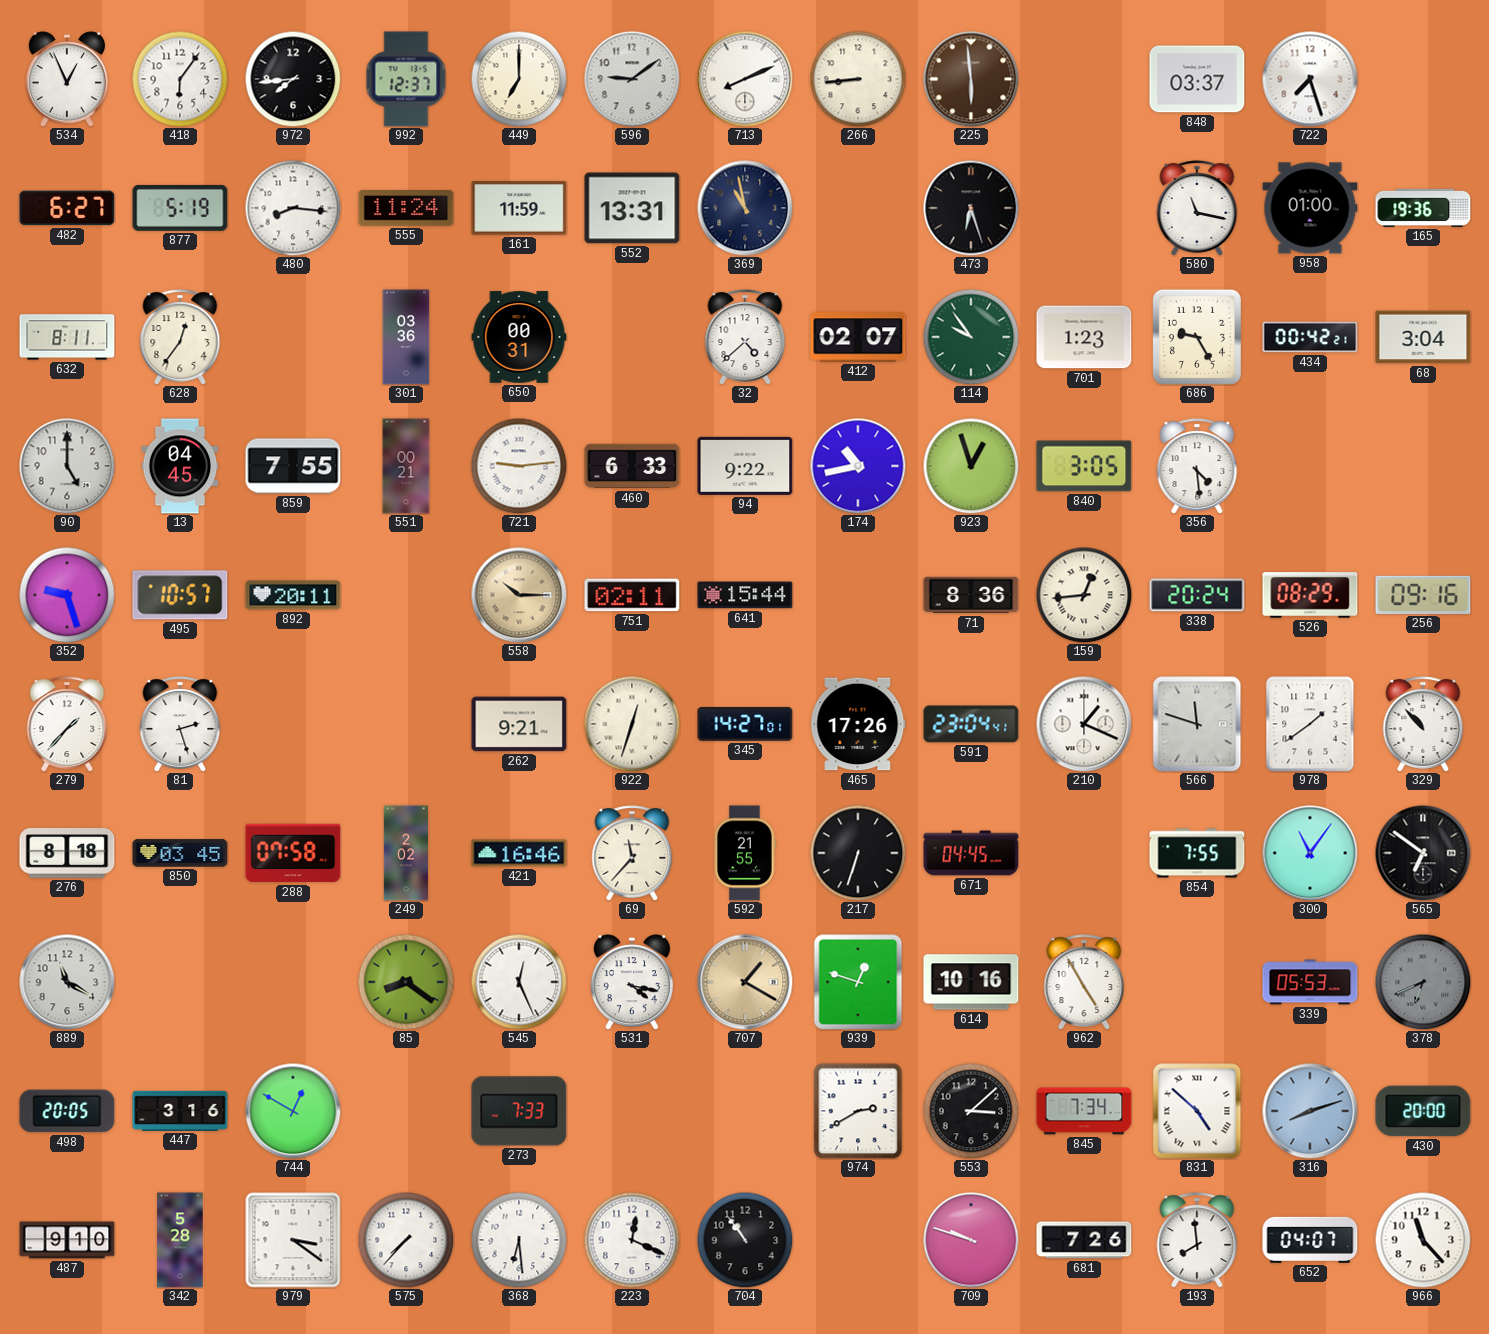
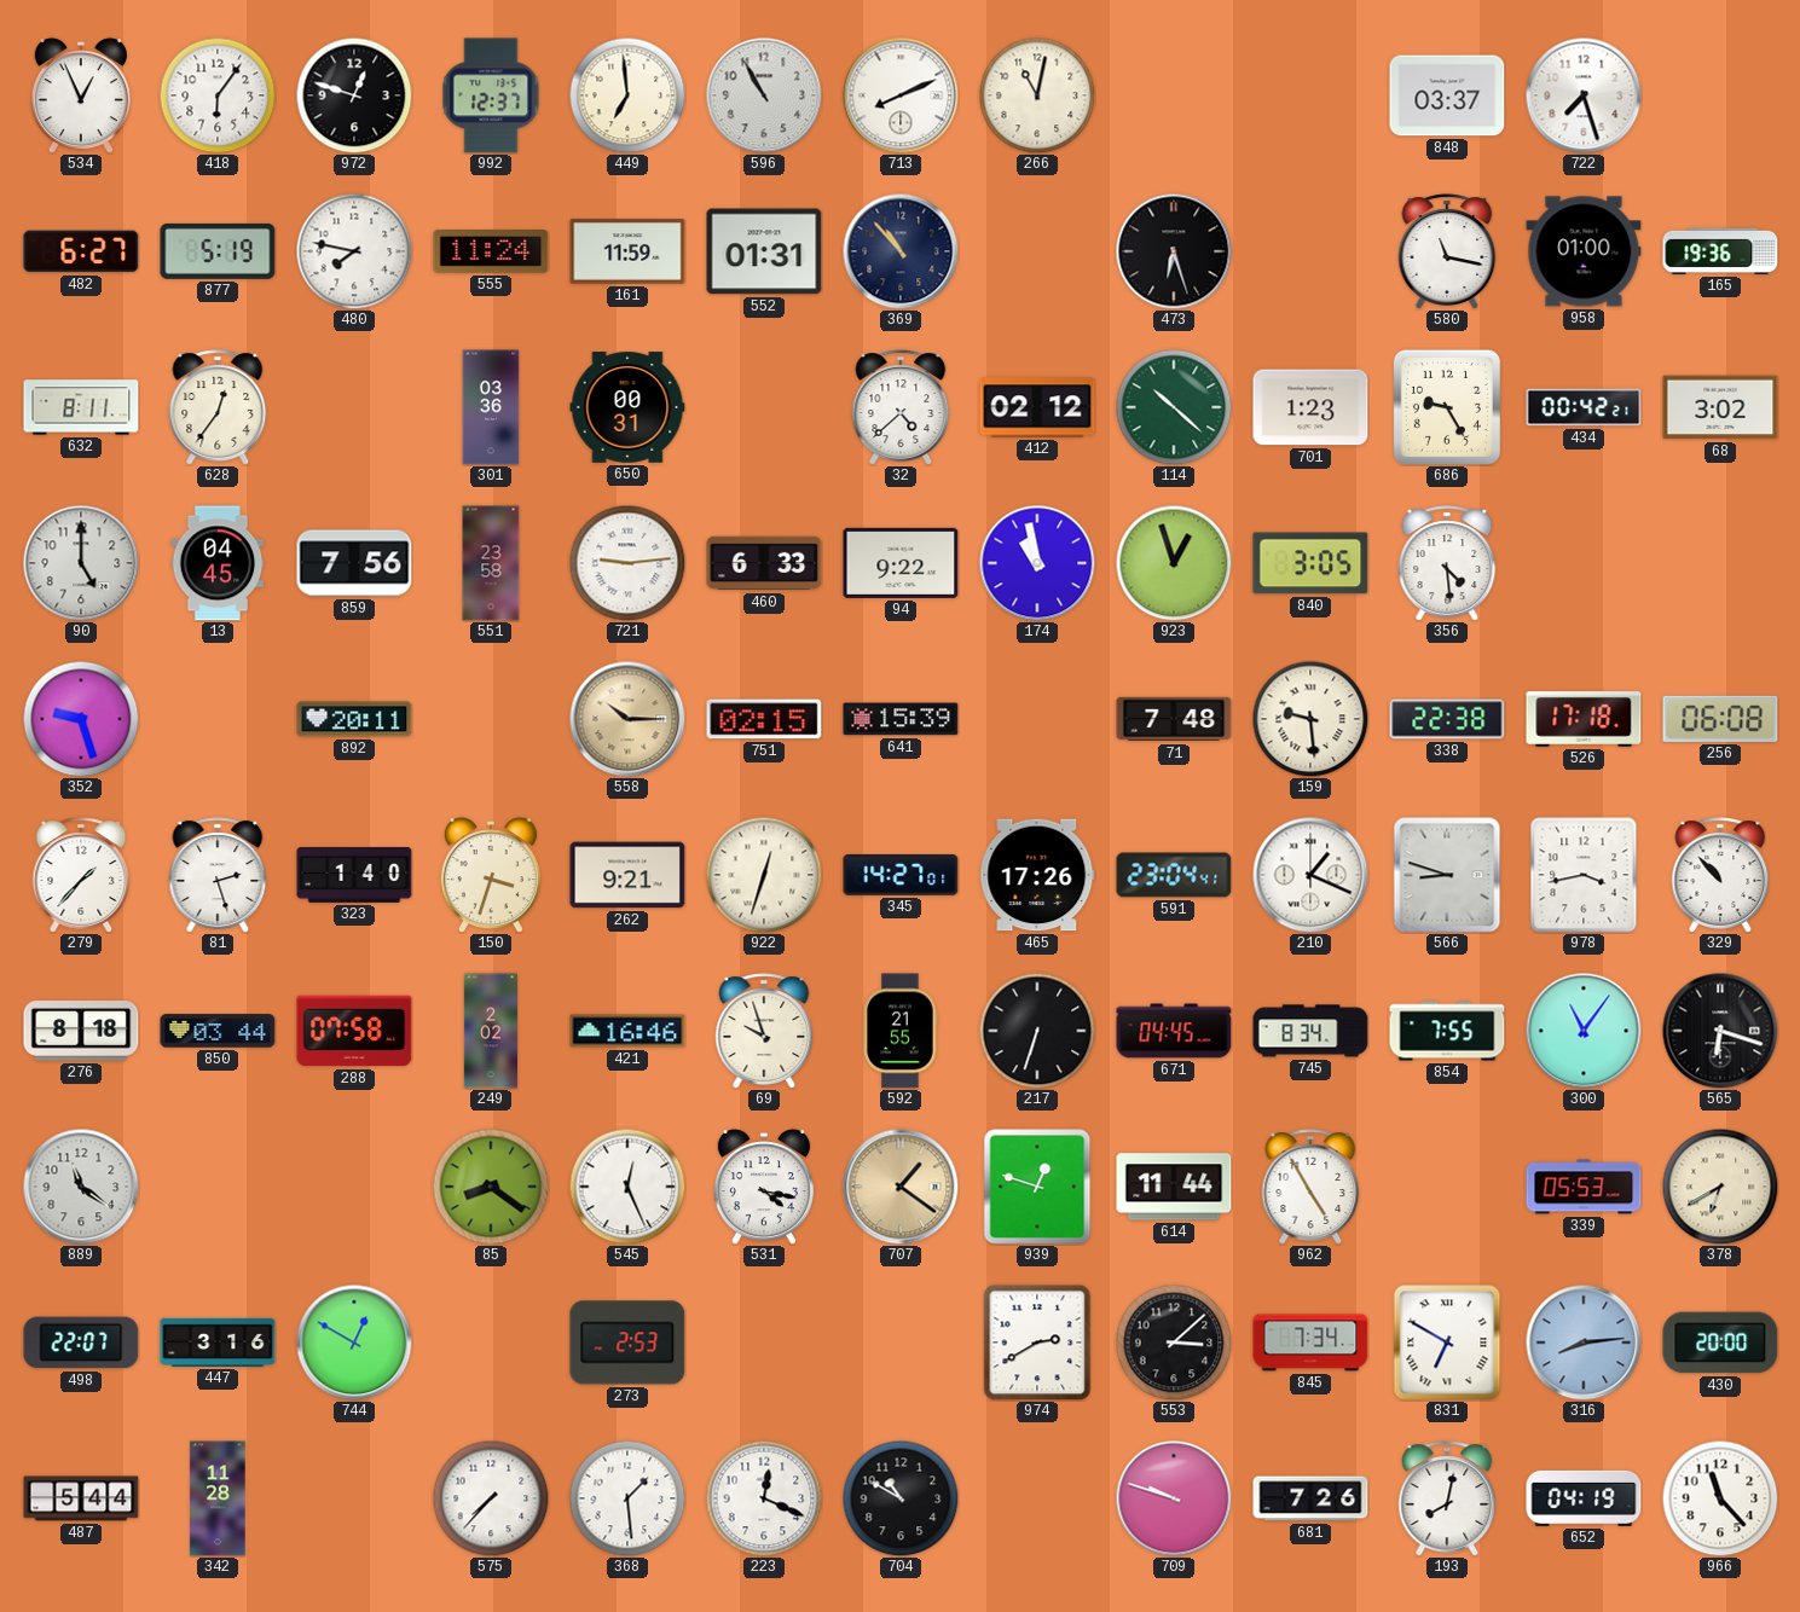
972: 7:44 -> 12:48
449: 7:00 -> 6:59
596: 9:09 -> 10:55
266: 8:44 -> 11:02
225: 5:59 -> none
480: 8:16 -> 7:47
552: 13:31 -> 01:31
369: 10:58 -> 10:53
412: 02:07 -> 02:12
114: 9:54 -> 10:22
68: 3:04 -> 3:02
859: 7:55 -> 7:56
551: 00:21 -> 23:58
174: 10:43 -> 10:58
495: 10:57 -> none
751: 02:11 -> 02:15
641: 15:44 -> 15:39
71: 8:36 -> 7:48
159: 12:44 -> 9:29
338: 20:24 -> 22:38
526: 08:29 -> 17:18
256: 09:16 -> 06:08
323: none -> 1:40
150: none -> 3:33
566: 11:48 -> 8:48
978: 1:39 -> 3:43
850: 03:45 -> 03:44
69: 11:37 -> 9:57
745: none -> 8:34
565: 6:51 -> 6:18
889: 11:20 -> 11:21
707: 1:20 -> 1:21
614: 10:16 -> 11:44
378: 6:41 -> 6:40
378 dial: grey -> cream
498: 20:05 -> 22:07
273: 7:33 -> 2:53
831: 4:52 -> 6:50
316: 8:12 -> 8:14
487: 9:10 -> 5:44
342: 5:28 -> 11:28
979: 3:21 -> none
368: 6:29 -> 1:29
704: 10:54 -> 10:50
193: 7:59 -> 8:02
652: 04:07 -> 04:19
